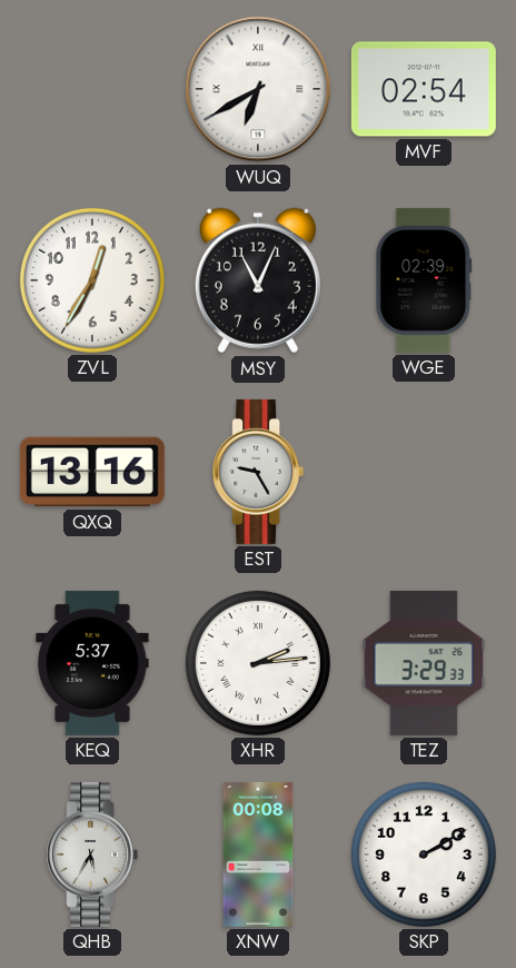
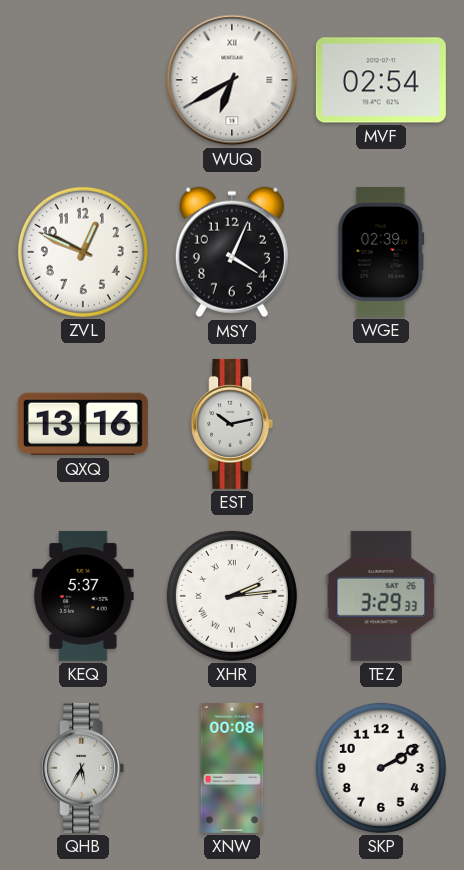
ZVL: 12:35 -> 12:49
MSY: 11:04 -> 4:04
EST: 9:25 -> 10:13
